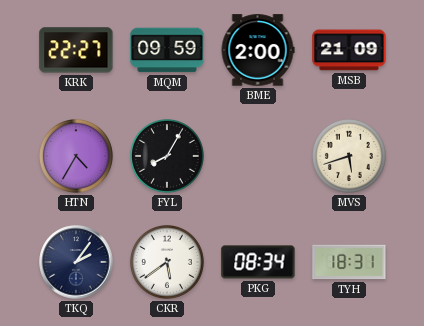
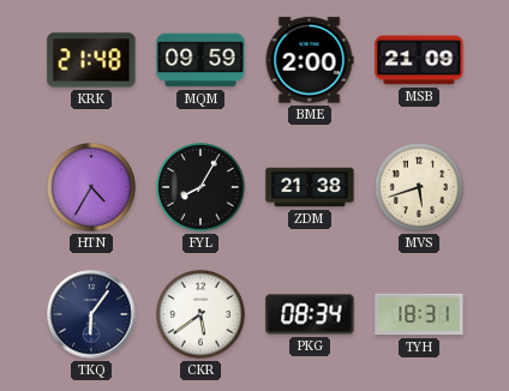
KRK: 22:27 -> 21:48
ZDM: none -> 21:38
TKQ: 2:06 -> 6:06
